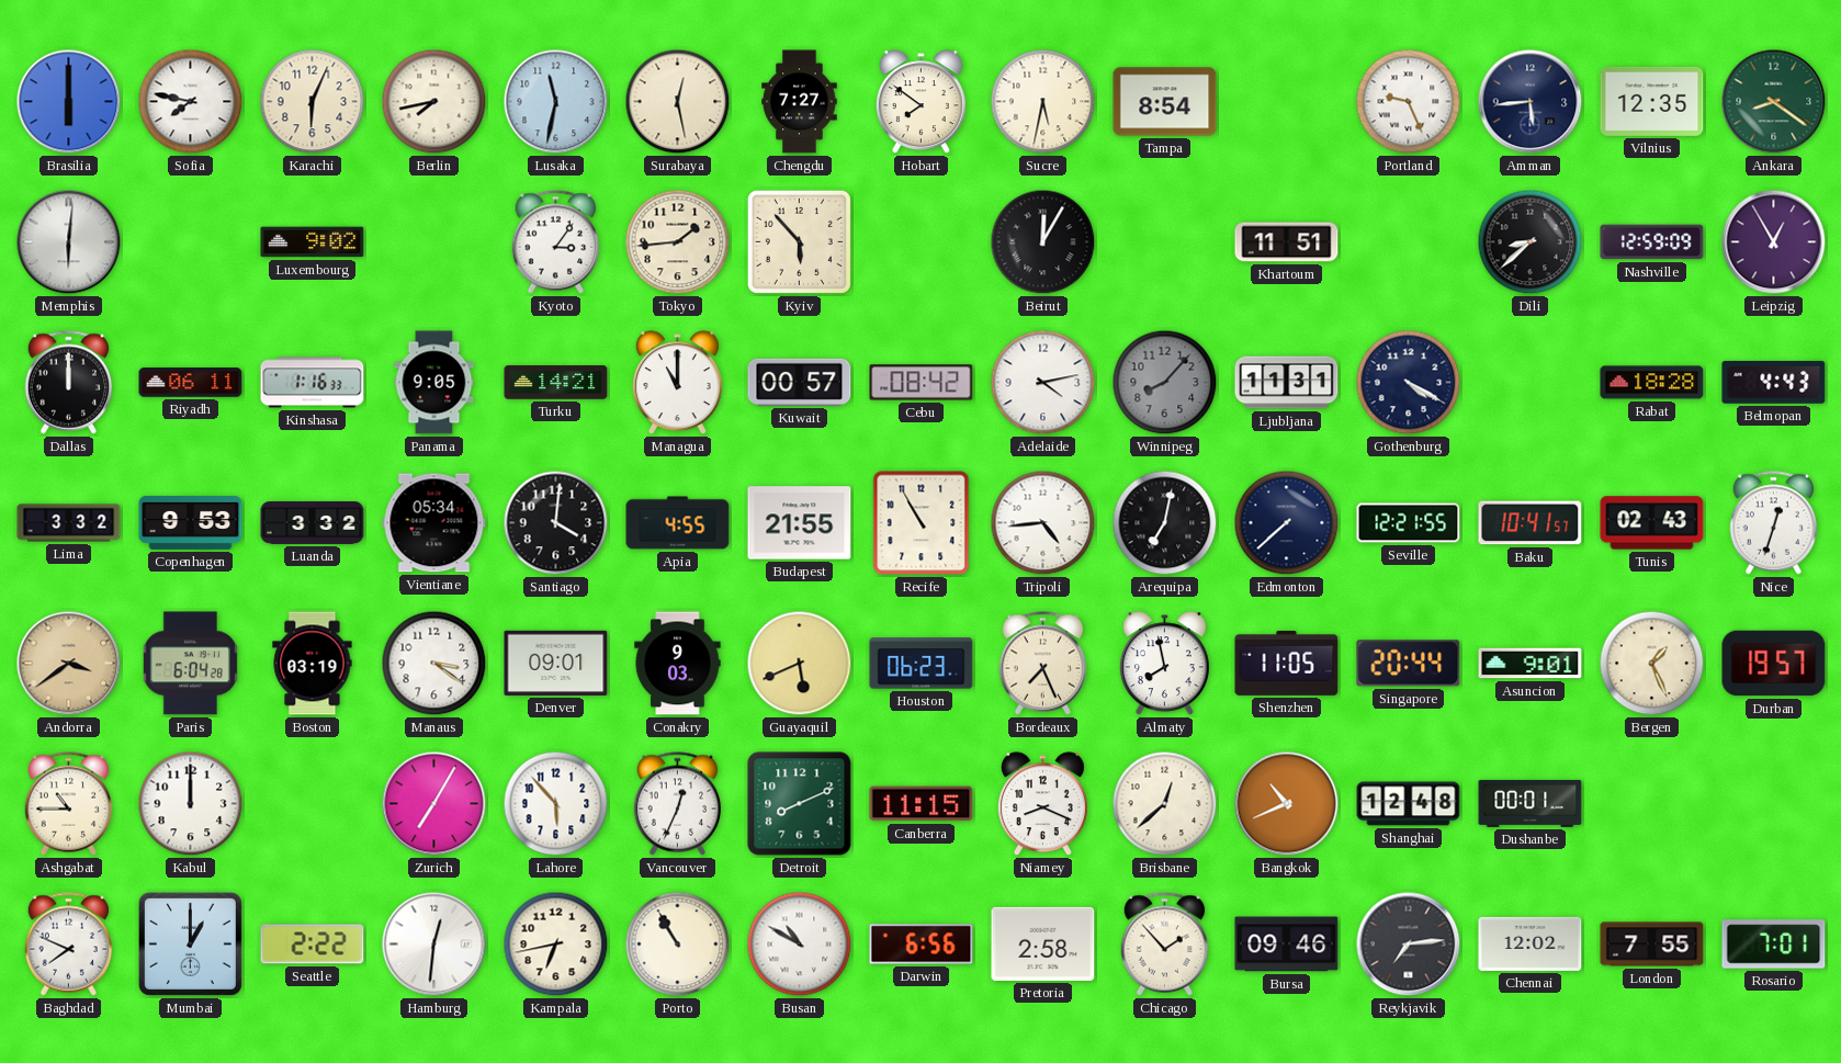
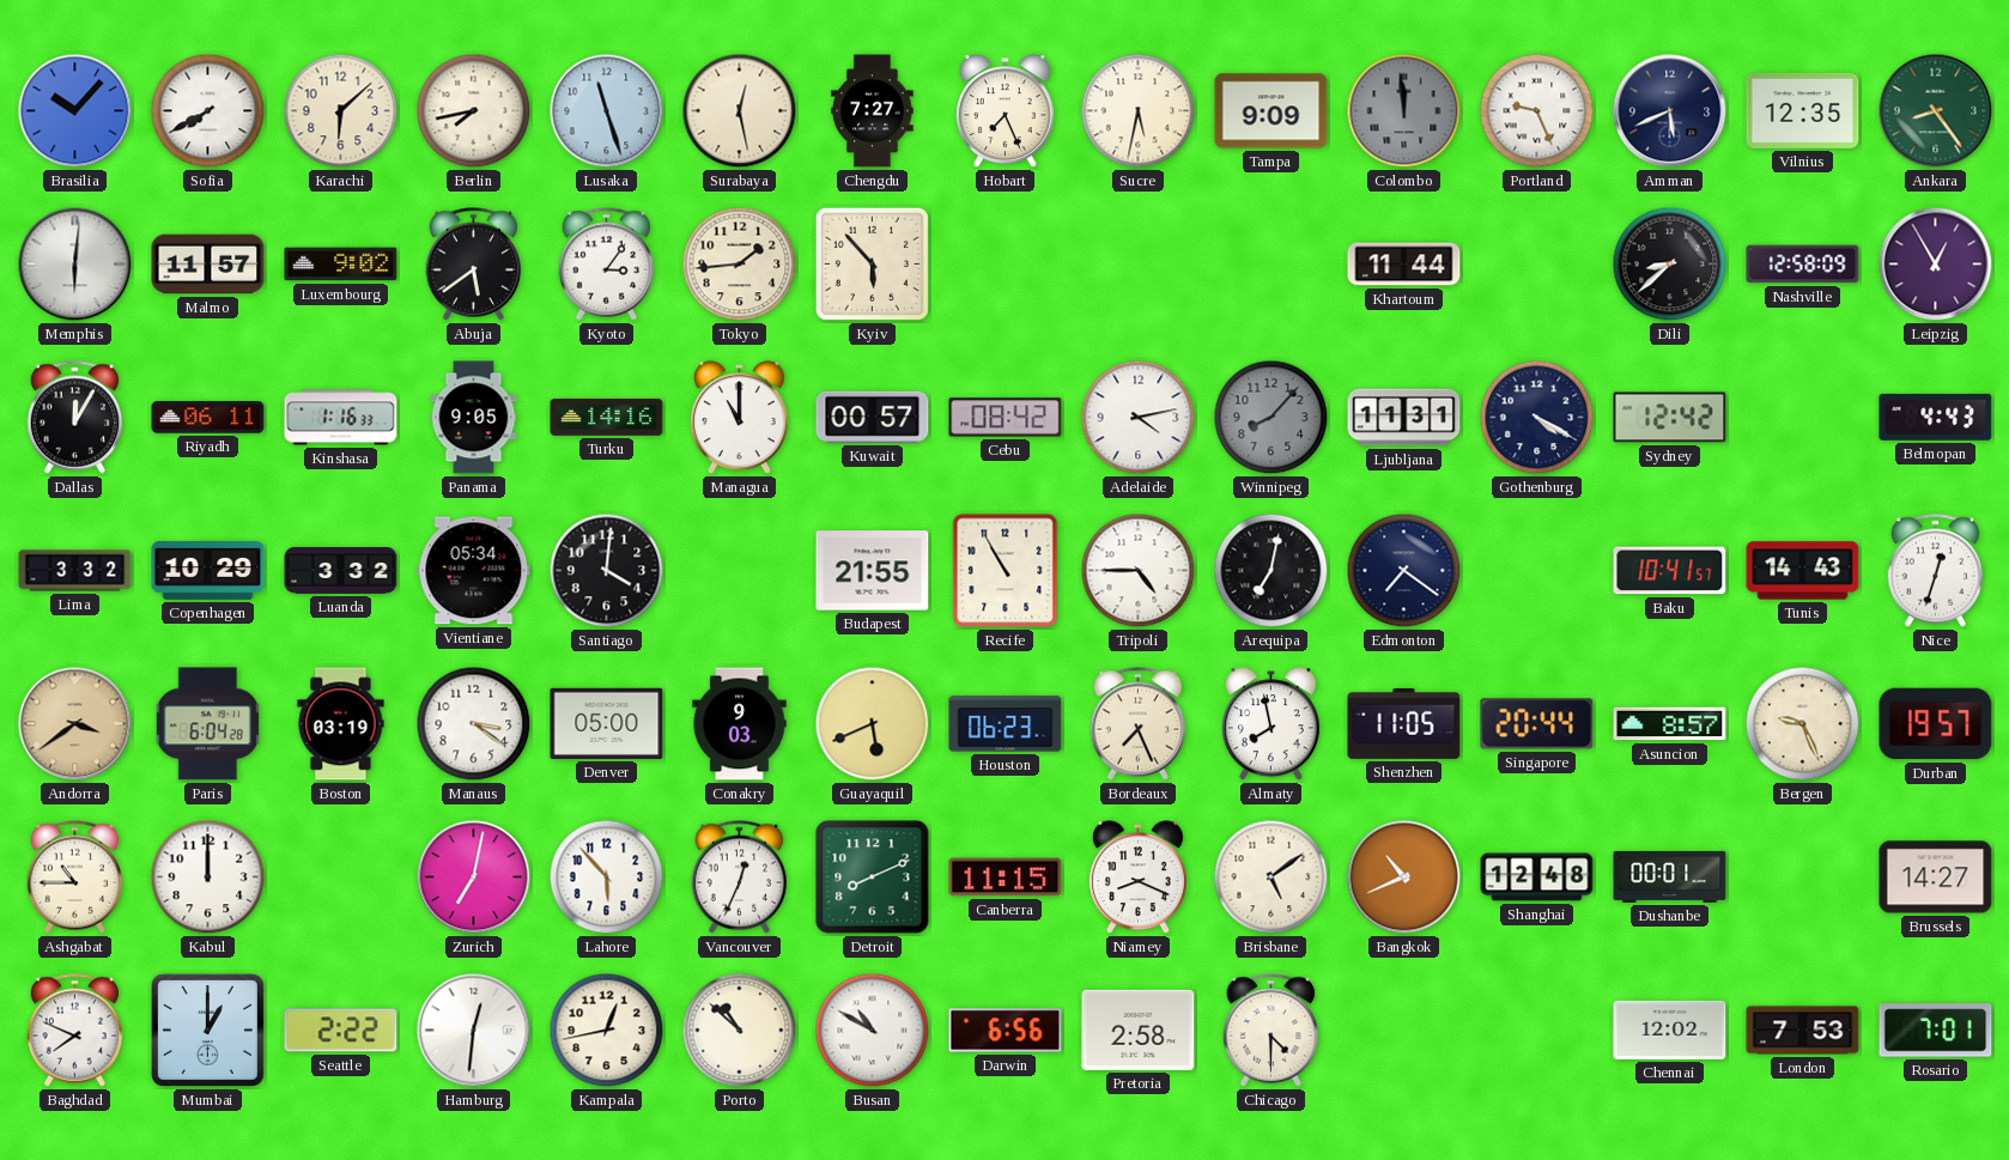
Brasilia: 6:00 -> 10:07
Sofia: 7:47 -> 7:40
Karachi: 6:04 -> 6:08
Lusaka: 11:32 -> 11:27
Hobart: 7:51 -> 7:26
Tampa: 8:54 -> 9:09
Colombo: none -> 11:59
Amman: 5:44 -> 5:41
Ankara: 8:21 -> 8:24
Malmo: none -> 11:57
Abuja: none -> 5:39
Beirut: 12:05 -> none
Khartoum: 11:51 -> 11:44
Nashville: 12:59 -> 12:58
Dallas: 12:00 -> 12:05
Turku: 14:21 -> 14:16
Sydney: none -> 12:42
Rabat: 18:28 -> none
Copenhagen: 9:53 -> 10:29
Apia: 4:55 -> none
Tripoli: 4:44 -> 4:45
Edmonton: 7:38 -> 7:21
Seville: 12:21 -> none
Tunis: 02:43 -> 14:43
Denver: 09:01 -> 05:00
Asuncion: 9:01 -> 8:57
Bergen: 1:26 -> 9:26
Zurich: 7:05 -> 7:02
Brisbane: 12:38 -> 5:09
Brussels: none -> 14:27
Kampala: 6:43 -> 12:43
Porto: 10:55 -> 10:52
Chicago: 1:53 -> 4:30
Bursa: 09:46 -> none
Reykjavik: 7:14 -> none
London: 7:55 -> 7:53
